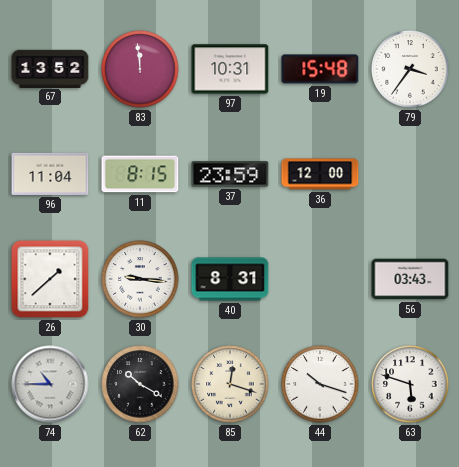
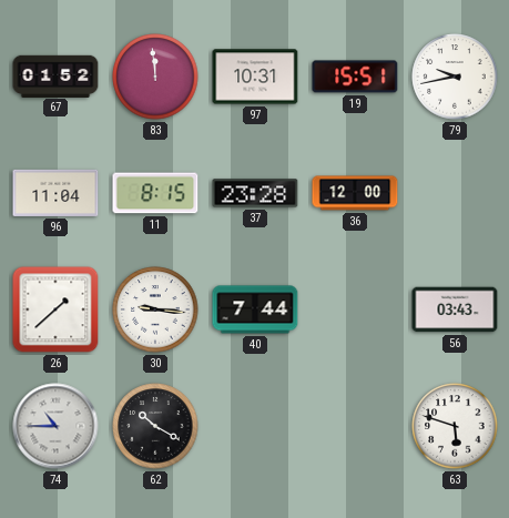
67: 13:52 -> 01:52
19: 15:48 -> 15:51
79: 3:36 -> 9:43
37: 23:59 -> 23:28
40: 8:31 -> 7:44
85: 12:18 -> none
44: 10:18 -> none
